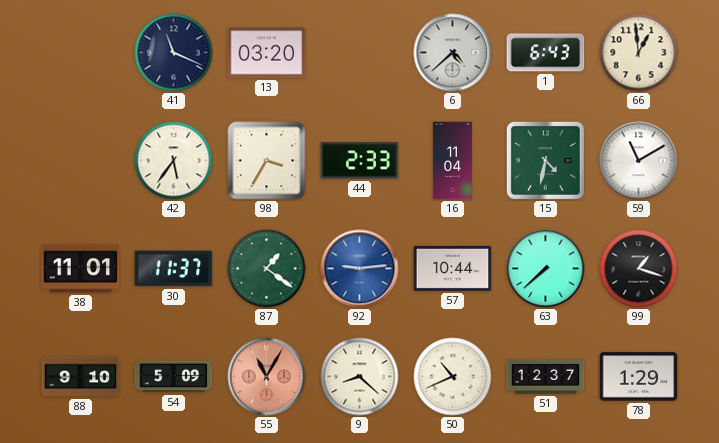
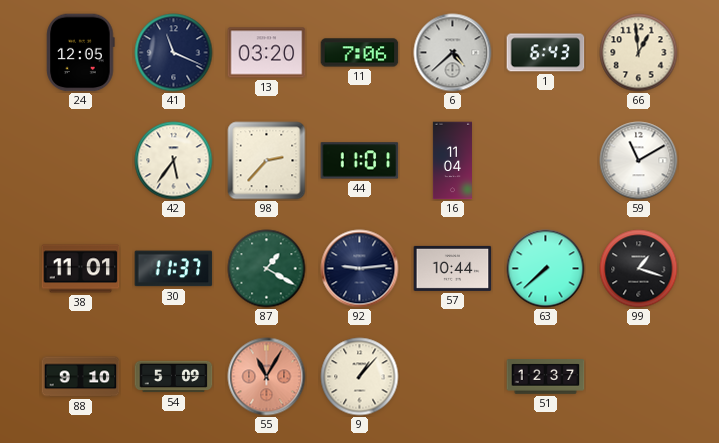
24: none -> 12:05
11: none -> 7:06
98: 3:35 -> 2:37
44: 2:33 -> 11:01
15: 4:32 -> none
87: 1:21 -> 1:20
92 dial: blue -> navy
9: 8:22 -> 1:07
50: 10:41 -> none
78: 1:29 -> none
